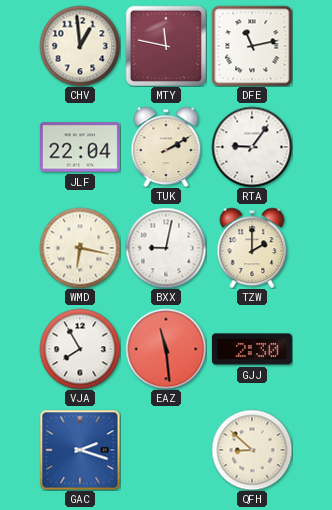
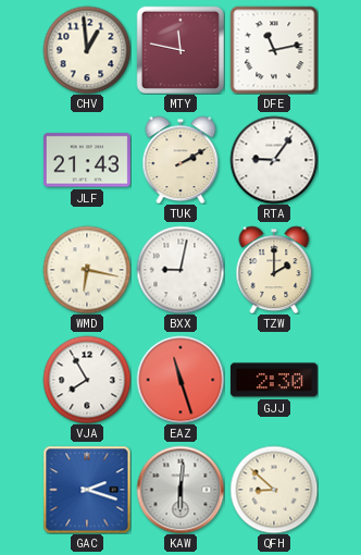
JLF: 22:04 -> 21:43
EAZ: 11:29 -> 11:27
KAW: none -> 6:01
